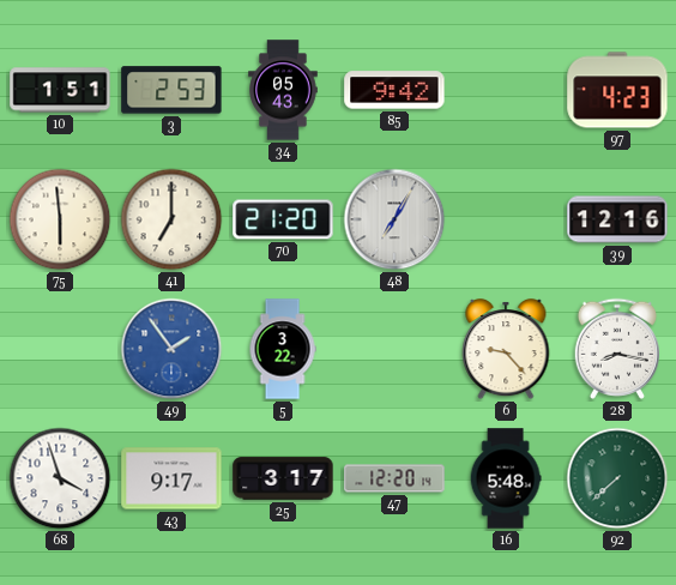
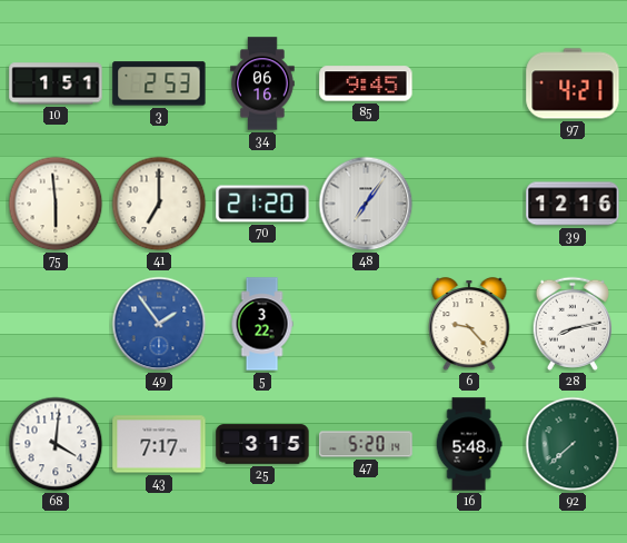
34: 05:43 -> 06:16
85: 9:42 -> 9:45
97: 4:23 -> 4:21
48: 7:05 -> 7:06
28: 8:17 -> 8:13
68: 3:57 -> 4:01
43: 9:17 -> 7:17
25: 3:17 -> 3:15
47: 12:20 -> 5:20
